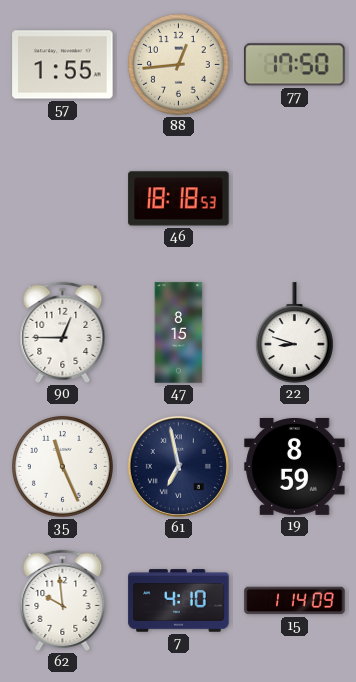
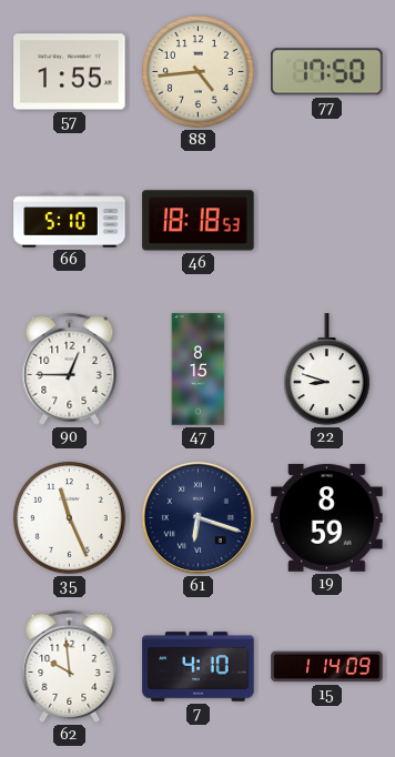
88: 12:44 -> 4:44
66: none -> 5:10
61: 6:58 -> 6:18
